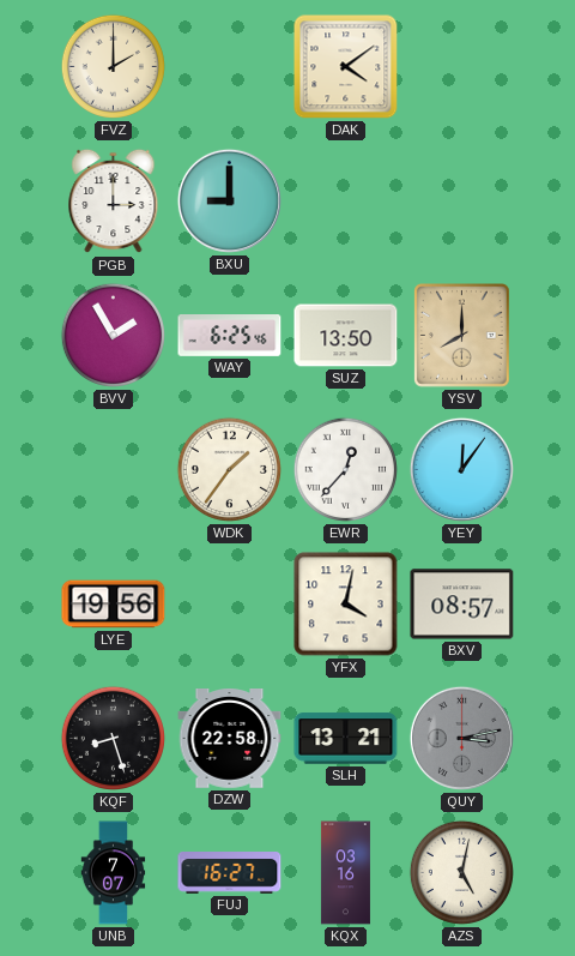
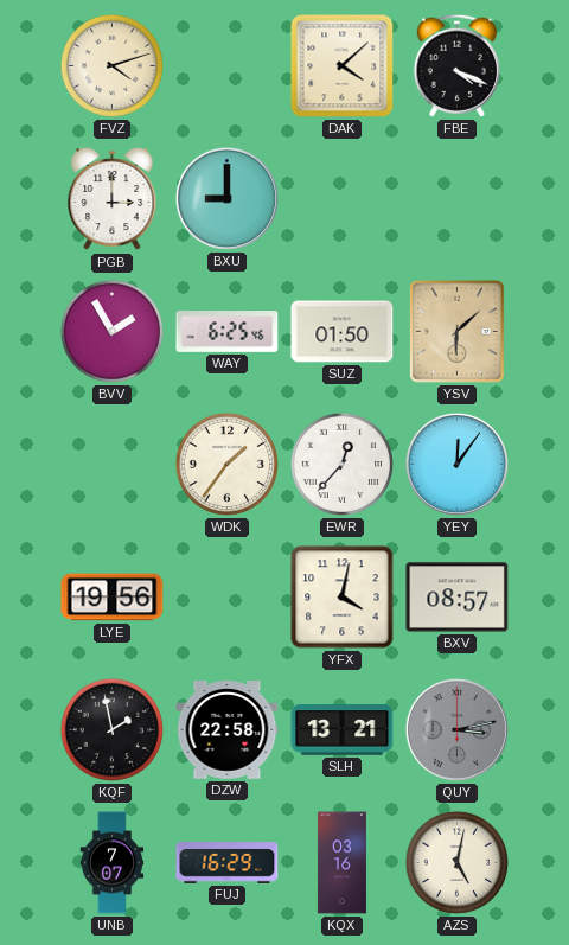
FVZ: 2:00 -> 4:12
DAK: 4:09 -> 4:08
FBE: none -> 4:19
SUZ: 13:50 -> 01:50
YSV: 8:00 -> 6:08
KQF: 8:27 -> 1:58
FUJ: 16:27 -> 16:29
